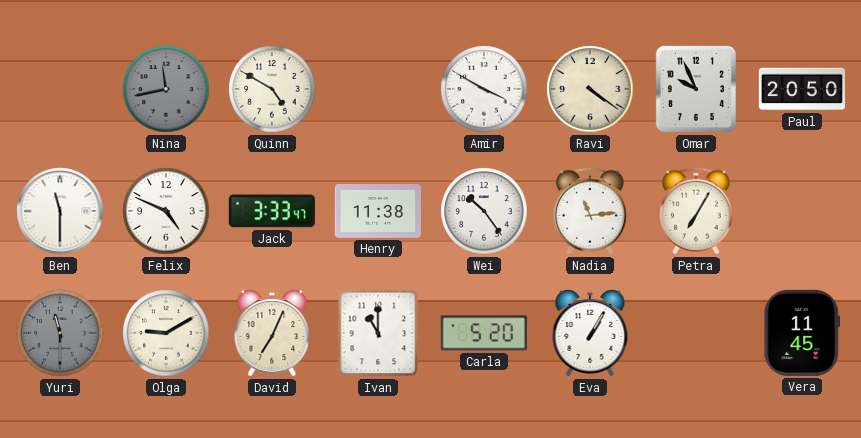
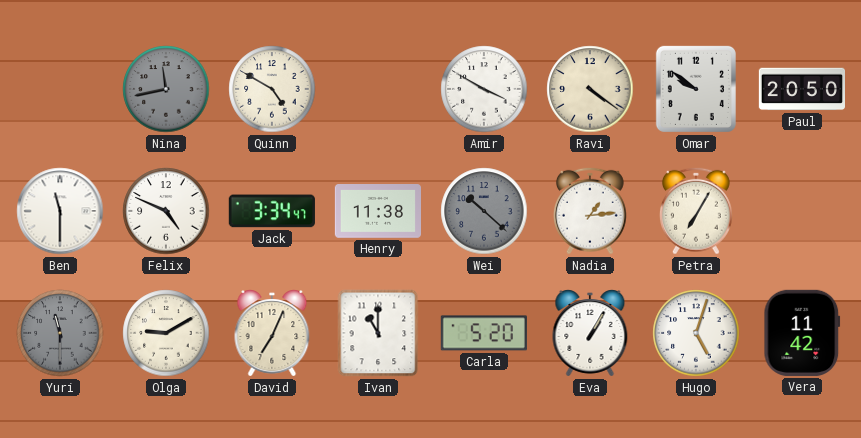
Omar: 9:56 -> 9:51
Jack: 3:33 -> 3:34
Wei: 10:24 -> 10:22
Wei dial: white -> grey
Nadia: 11:14 -> 1:14
Hugo: none -> 5:03
Vera: 11:45 -> 11:42
